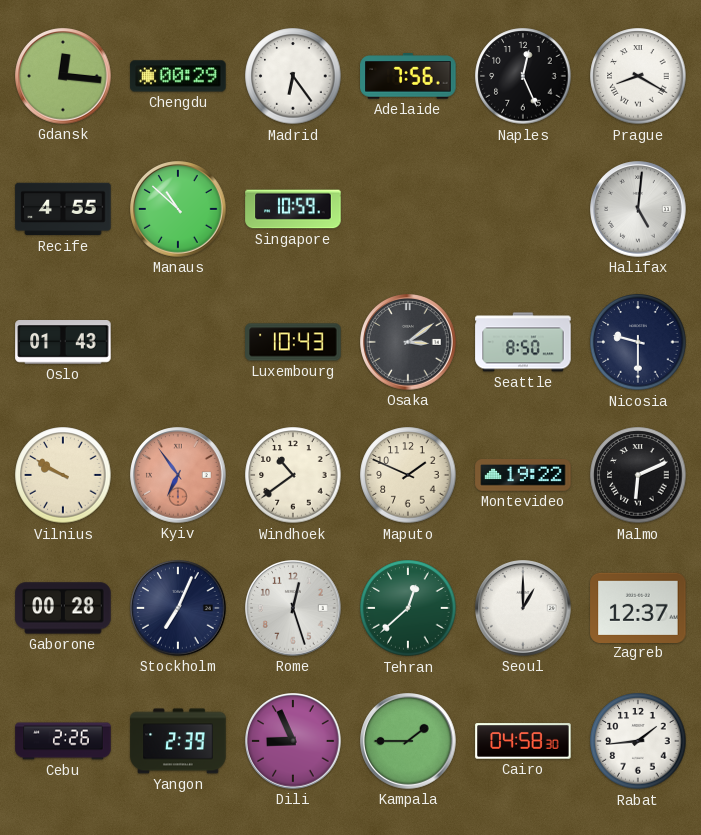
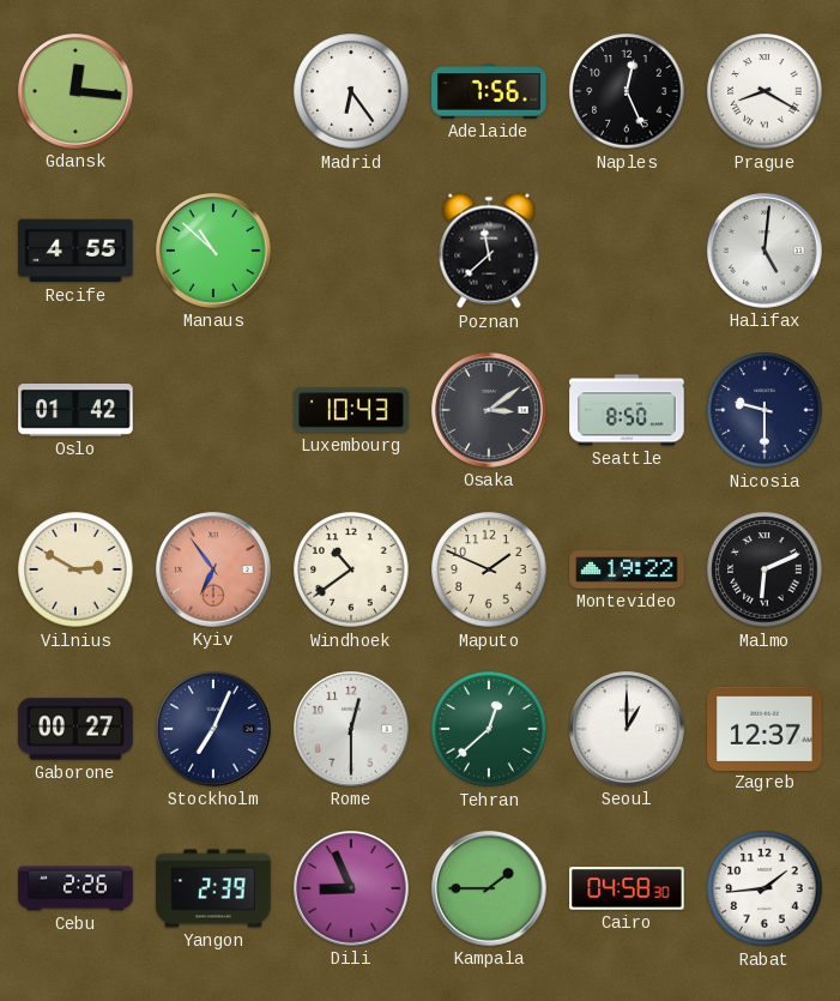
Chengdu: 00:29 -> none
Singapore: 10:59 -> none
Poznan: none -> 11:38
Oslo: 01:43 -> 01:42
Vilnius: 9:50 -> 2:50
Gaborone: 00:28 -> 00:27
Rome: 12:27 -> 12:30
